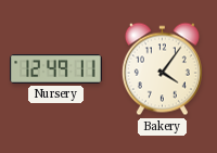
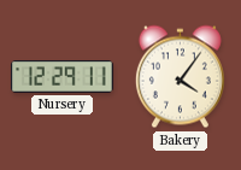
Nursery: 12:49 -> 12:29
